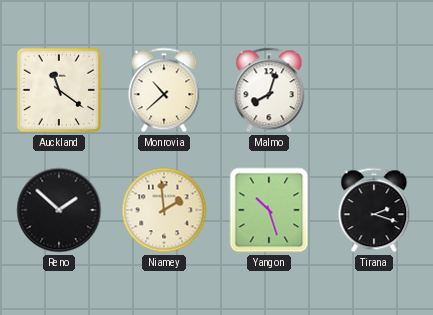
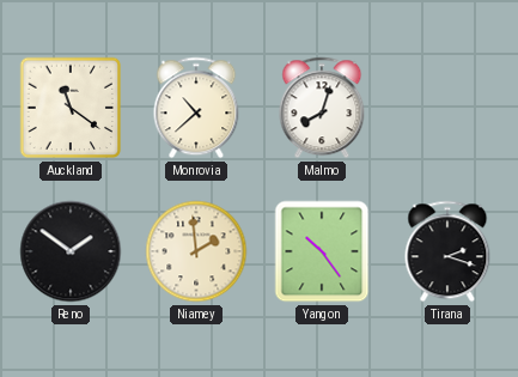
Reno: 1:52 -> 1:51
Yangon: 10:27 -> 10:24
